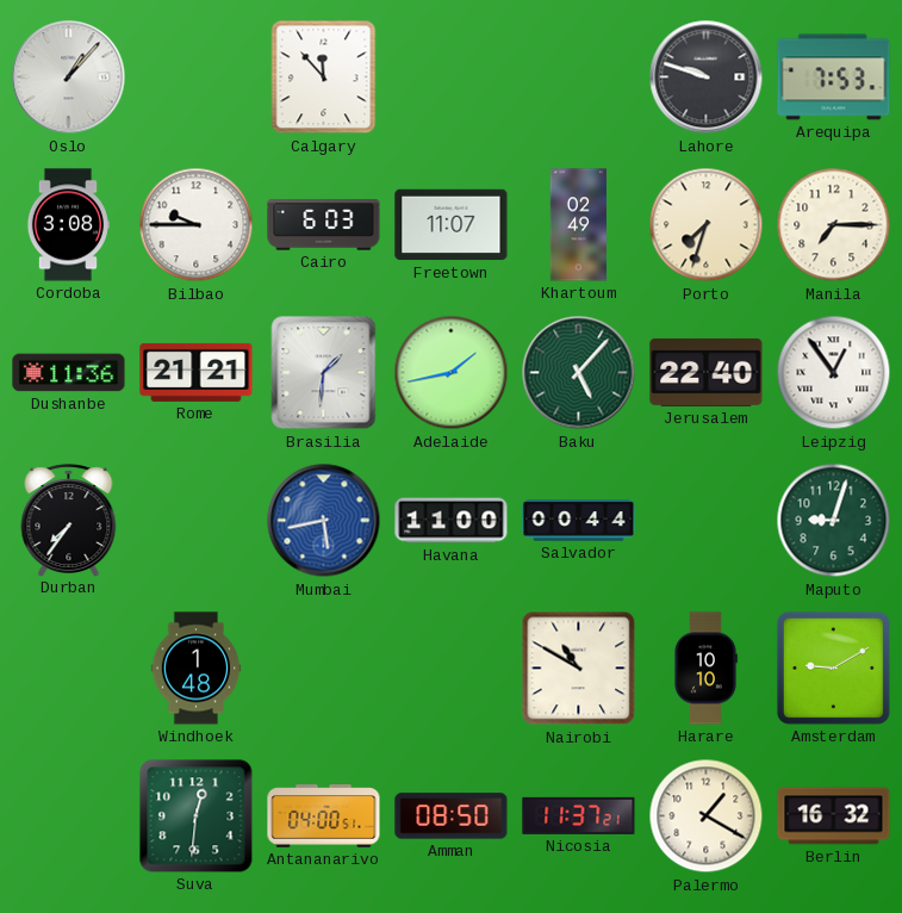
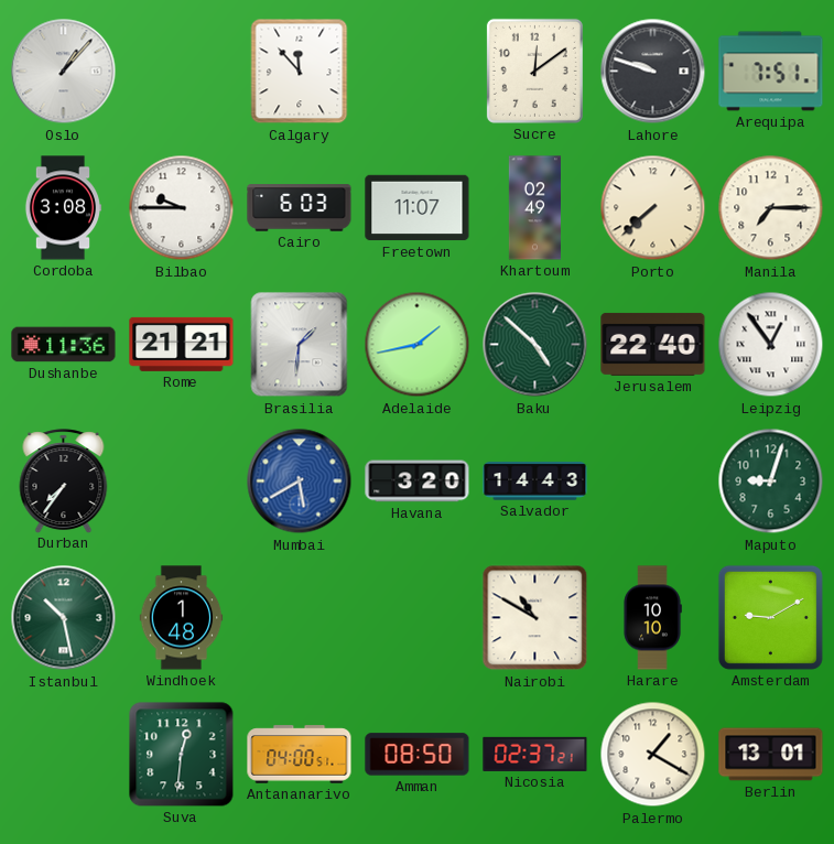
Sucre: none -> 12:09
Arequipa: 7:53 -> 7:51
Porto: 7:33 -> 7:38
Baku: 5:07 -> 4:52
Mumbai: 5:43 -> 5:40
Havana: 11:00 -> 3:20
Salvador: 00:44 -> 14:43
Istanbul: none -> 10:28
Nicosia: 11:37 -> 02:37
Berlin: 16:32 -> 13:01
